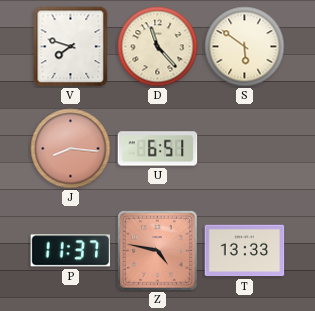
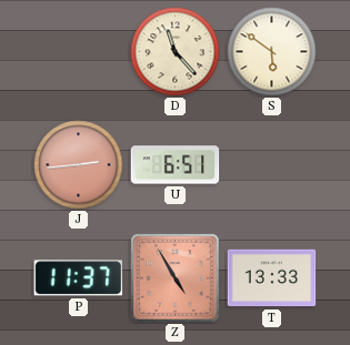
V: 7:48 -> none
J: 8:16 -> 2:44
Z: 4:47 -> 4:55
